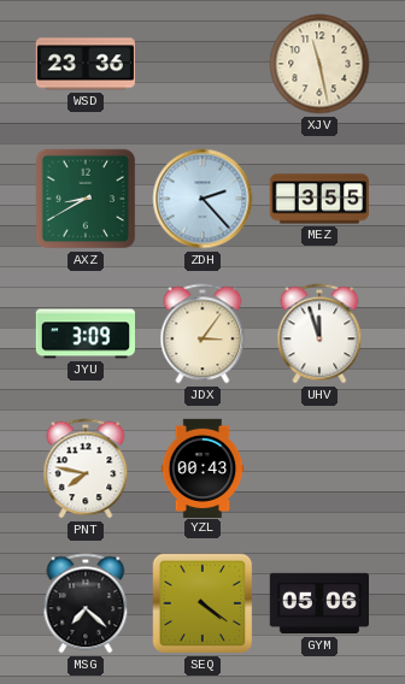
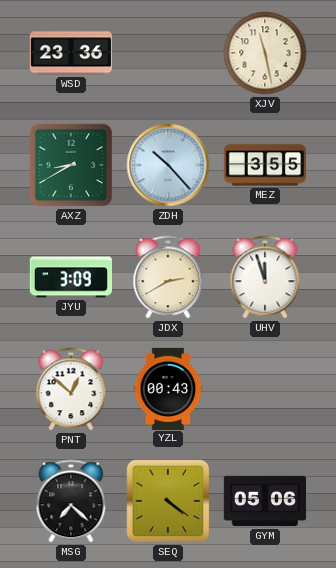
ZDH: 2:23 -> 10:23
JDX: 3:06 -> 2:40
PNT: 7:47 -> 12:52
